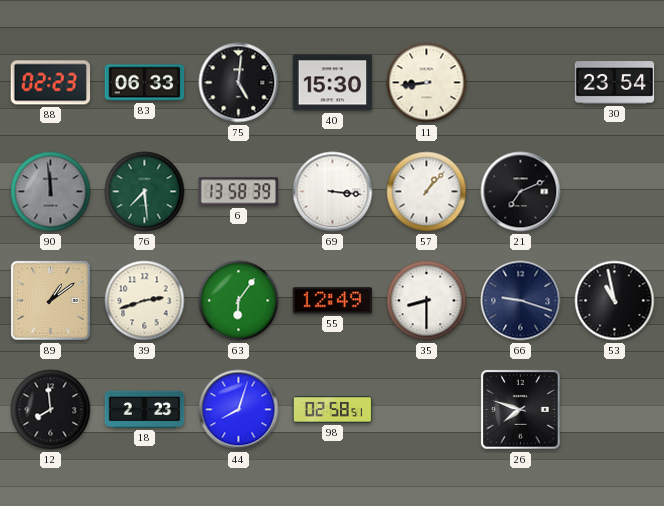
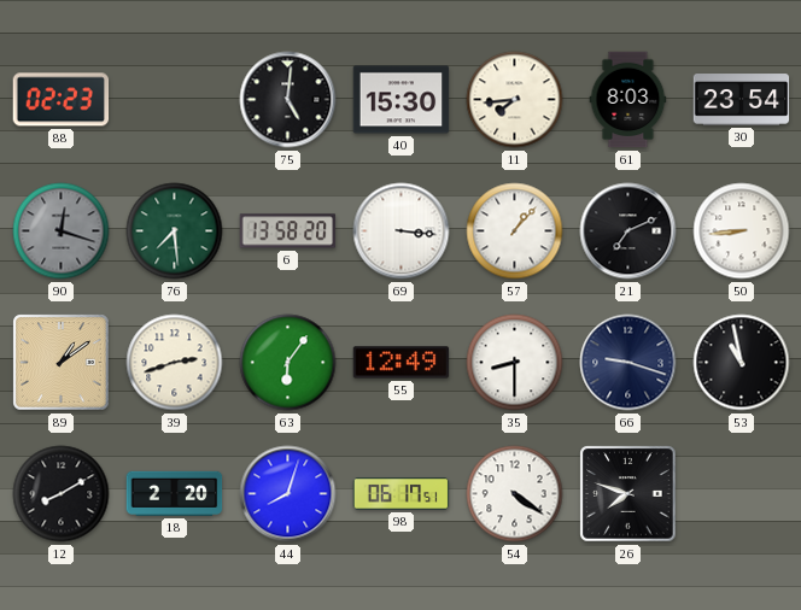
83: 06:33 -> none
11: 8:44 -> 7:44
61: none -> 8:03
90: 11:59 -> 12:18
6: 13:58:39 -> 13:58:20
50: none -> 8:44
12: 7:59 -> 8:10
18: 2:23 -> 2:20
98: 02:58 -> 06:17
54: none -> 4:21
